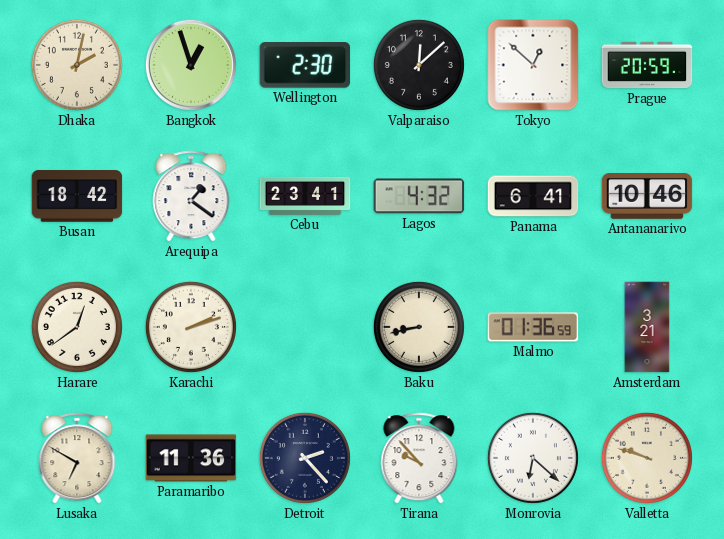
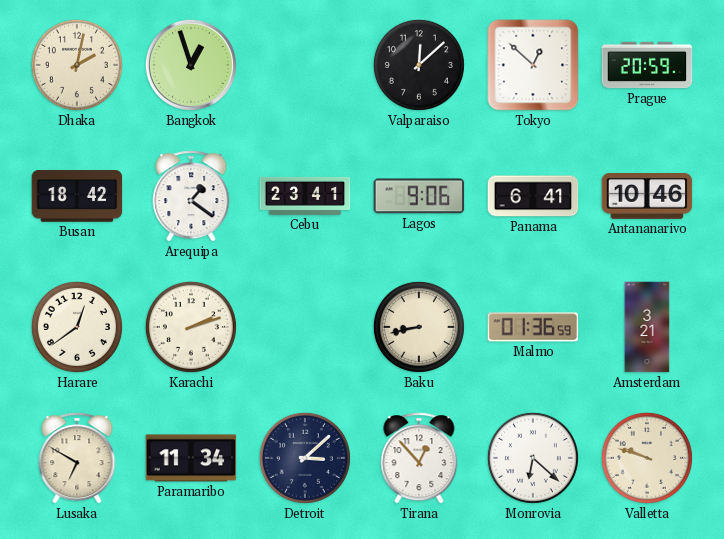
Wellington: 2:30 -> none
Lagos: 4:32 -> 9:06
Paramaribo: 11:36 -> 11:34
Detroit: 2:23 -> 3:08
Tirana: 9:53 -> 12:53
